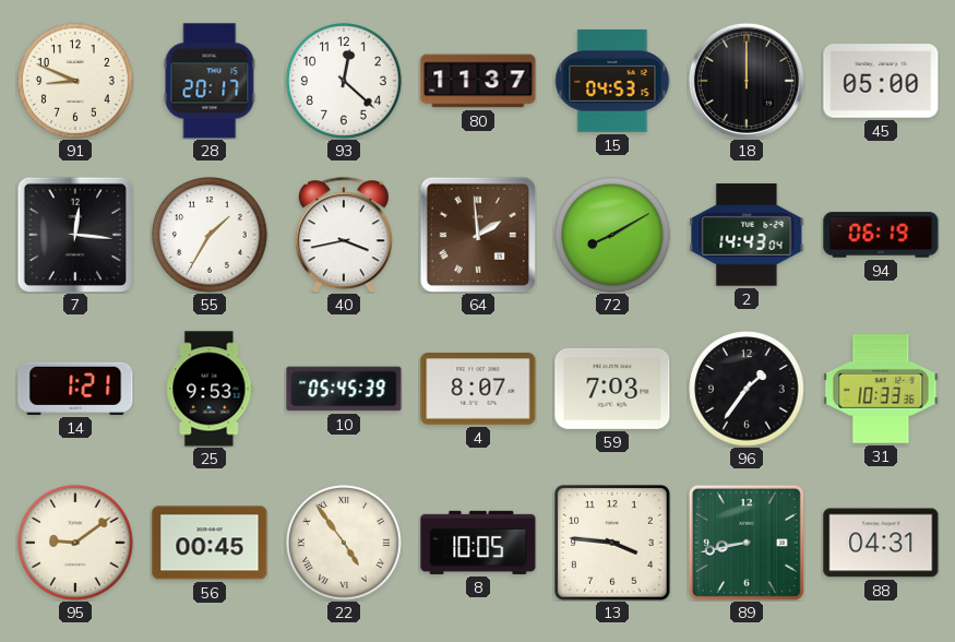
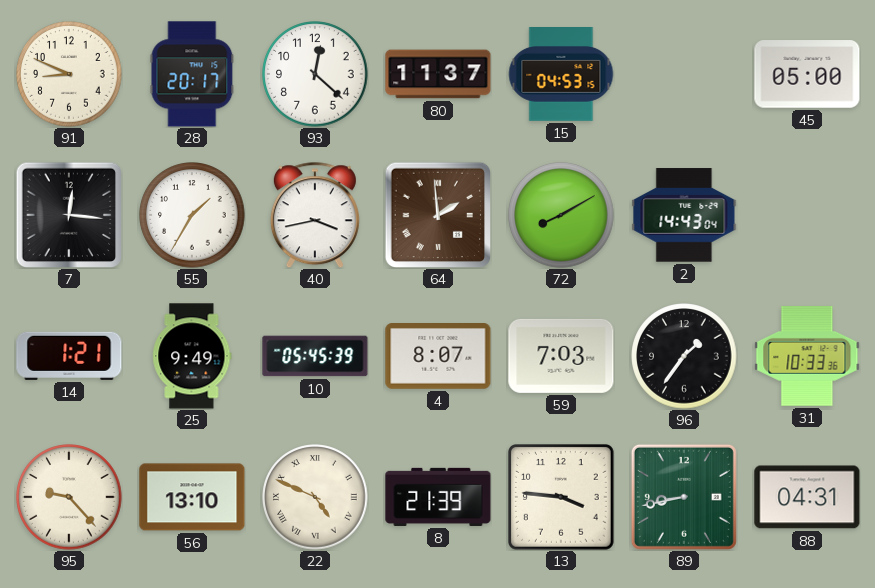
18: 12:00 -> none
94: 06:19 -> none
25: 9:53 -> 9:49
95: 9:09 -> 9:23
56: 00:45 -> 13:10
22: 4:54 -> 4:49
8: 10:05 -> 21:39
